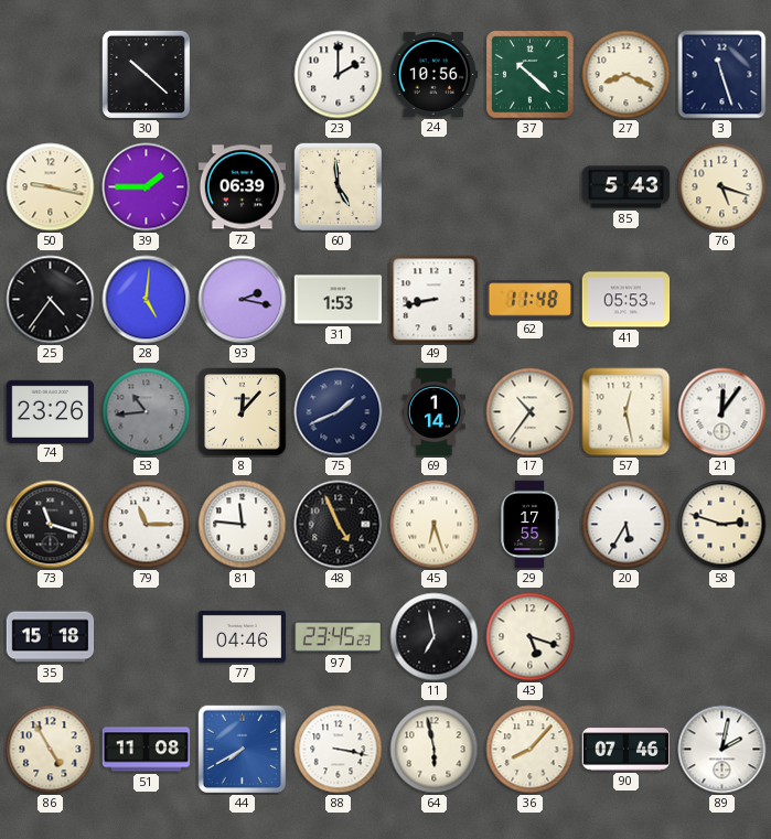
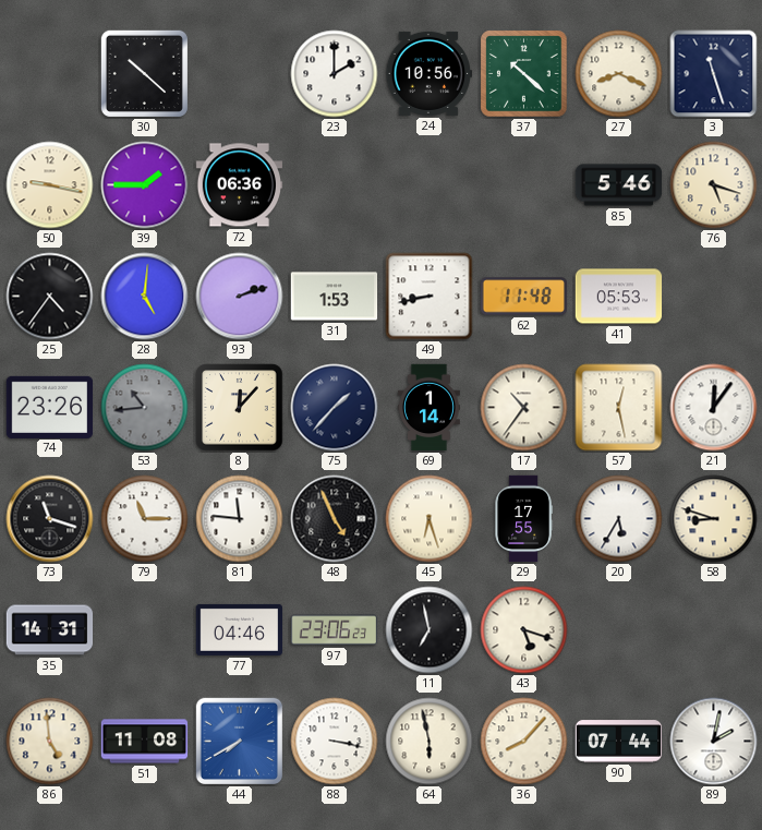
72: 06:39 -> 06:36
60: 4:59 -> none
85: 5:43 -> 5:46
93: 2:17 -> 2:12
75: 1:41 -> 1:37
58: 2:48 -> 8:48
35: 15:18 -> 14:31
97: 23:45 -> 23:06
86: 4:55 -> 4:59
90: 07:46 -> 07:44
